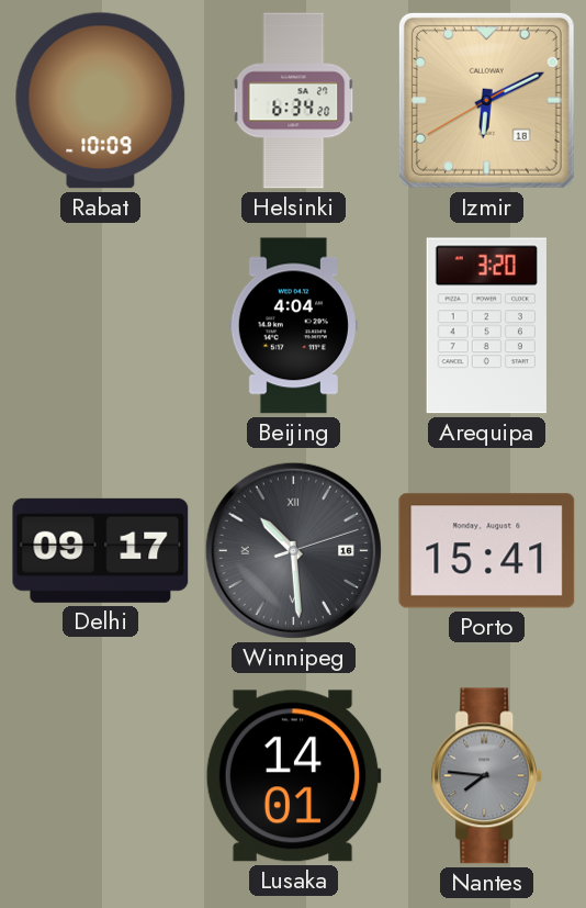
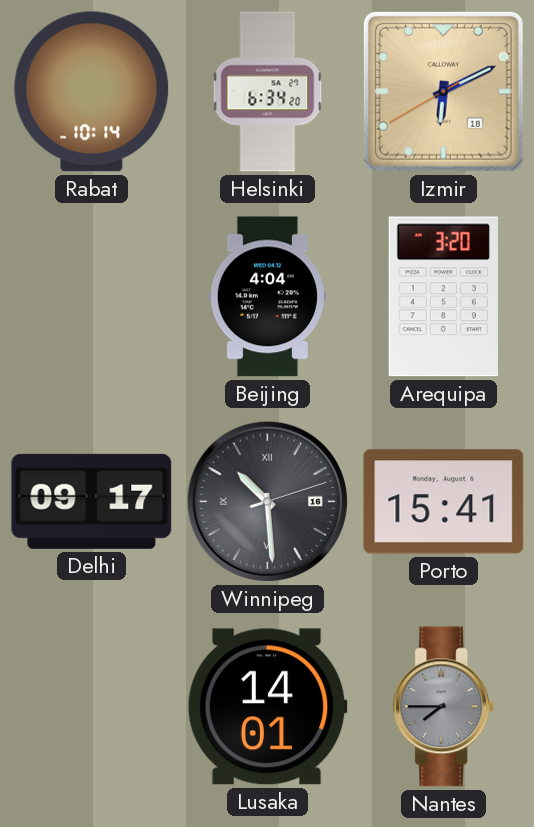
Rabat: 10:09 -> 10:14
Nantes: 7:46 -> 7:45
